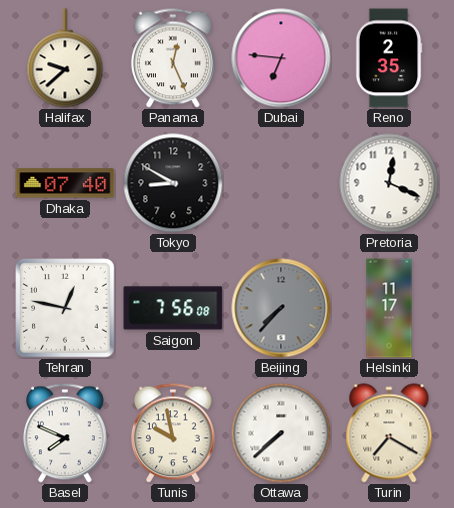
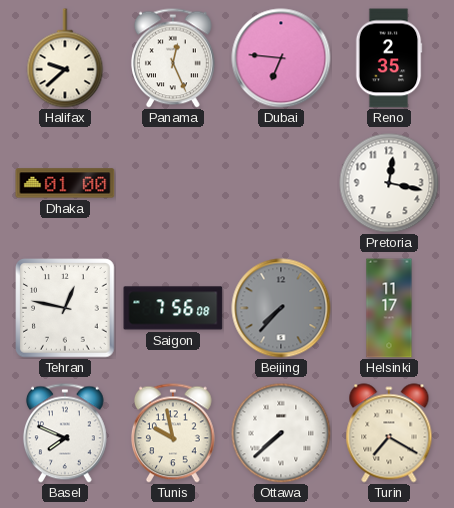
Dhaka: 07:40 -> 01:00
Tokyo: 8:50 -> none
Pretoria: 12:19 -> 12:17
